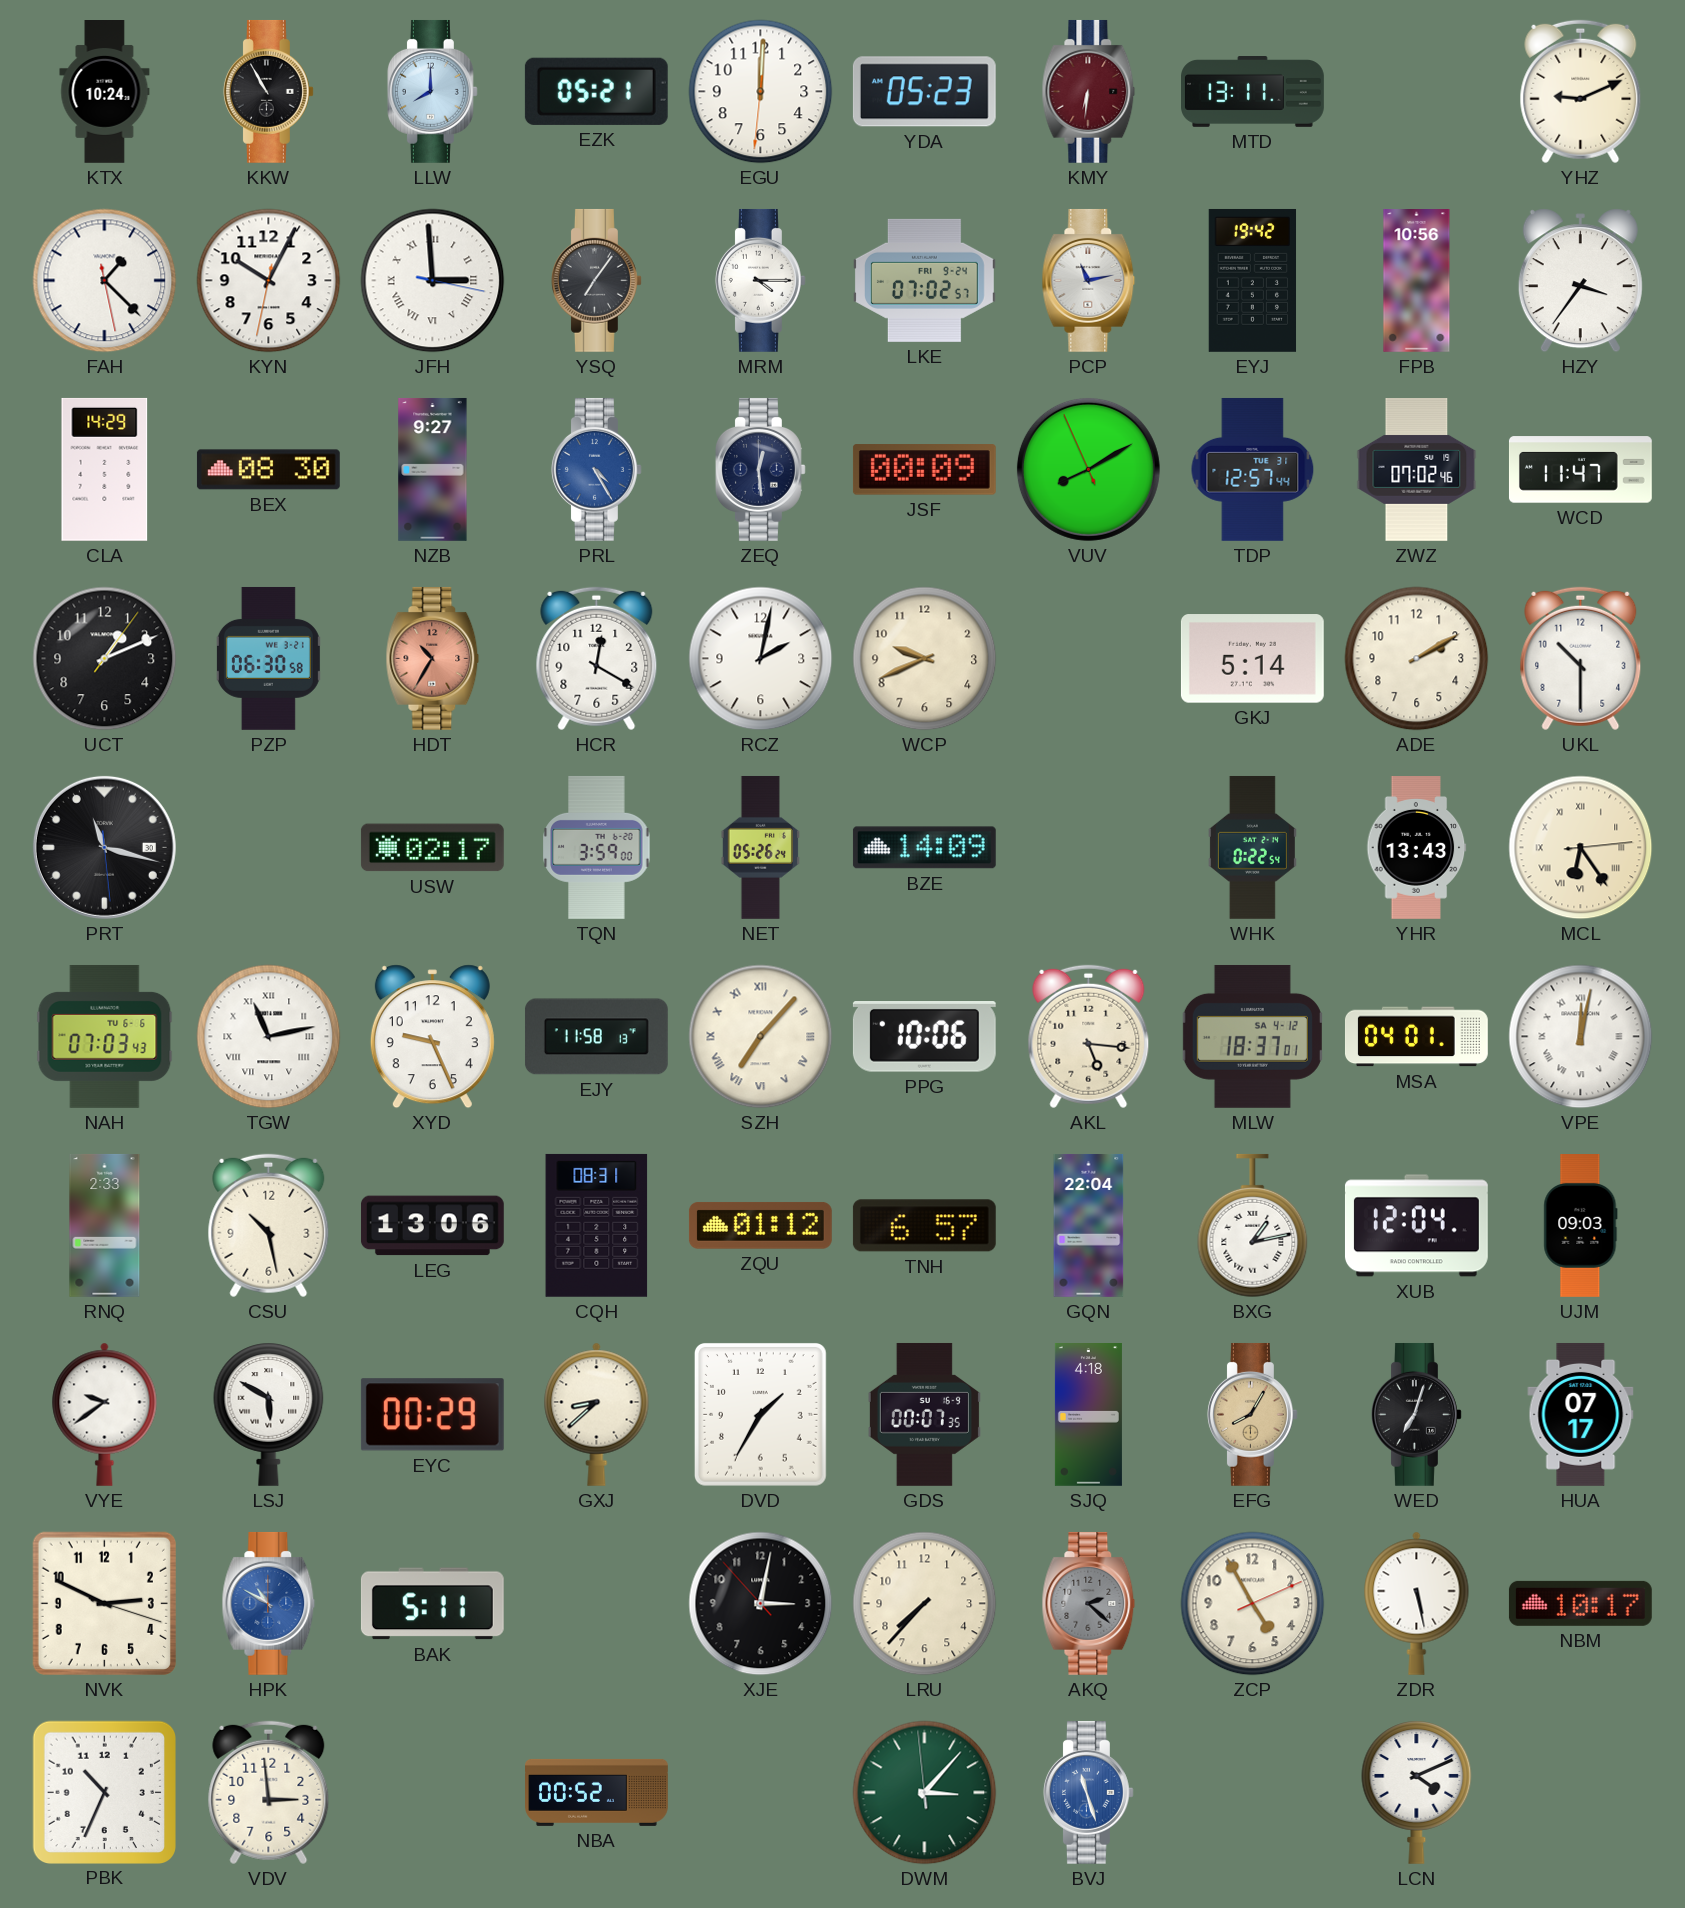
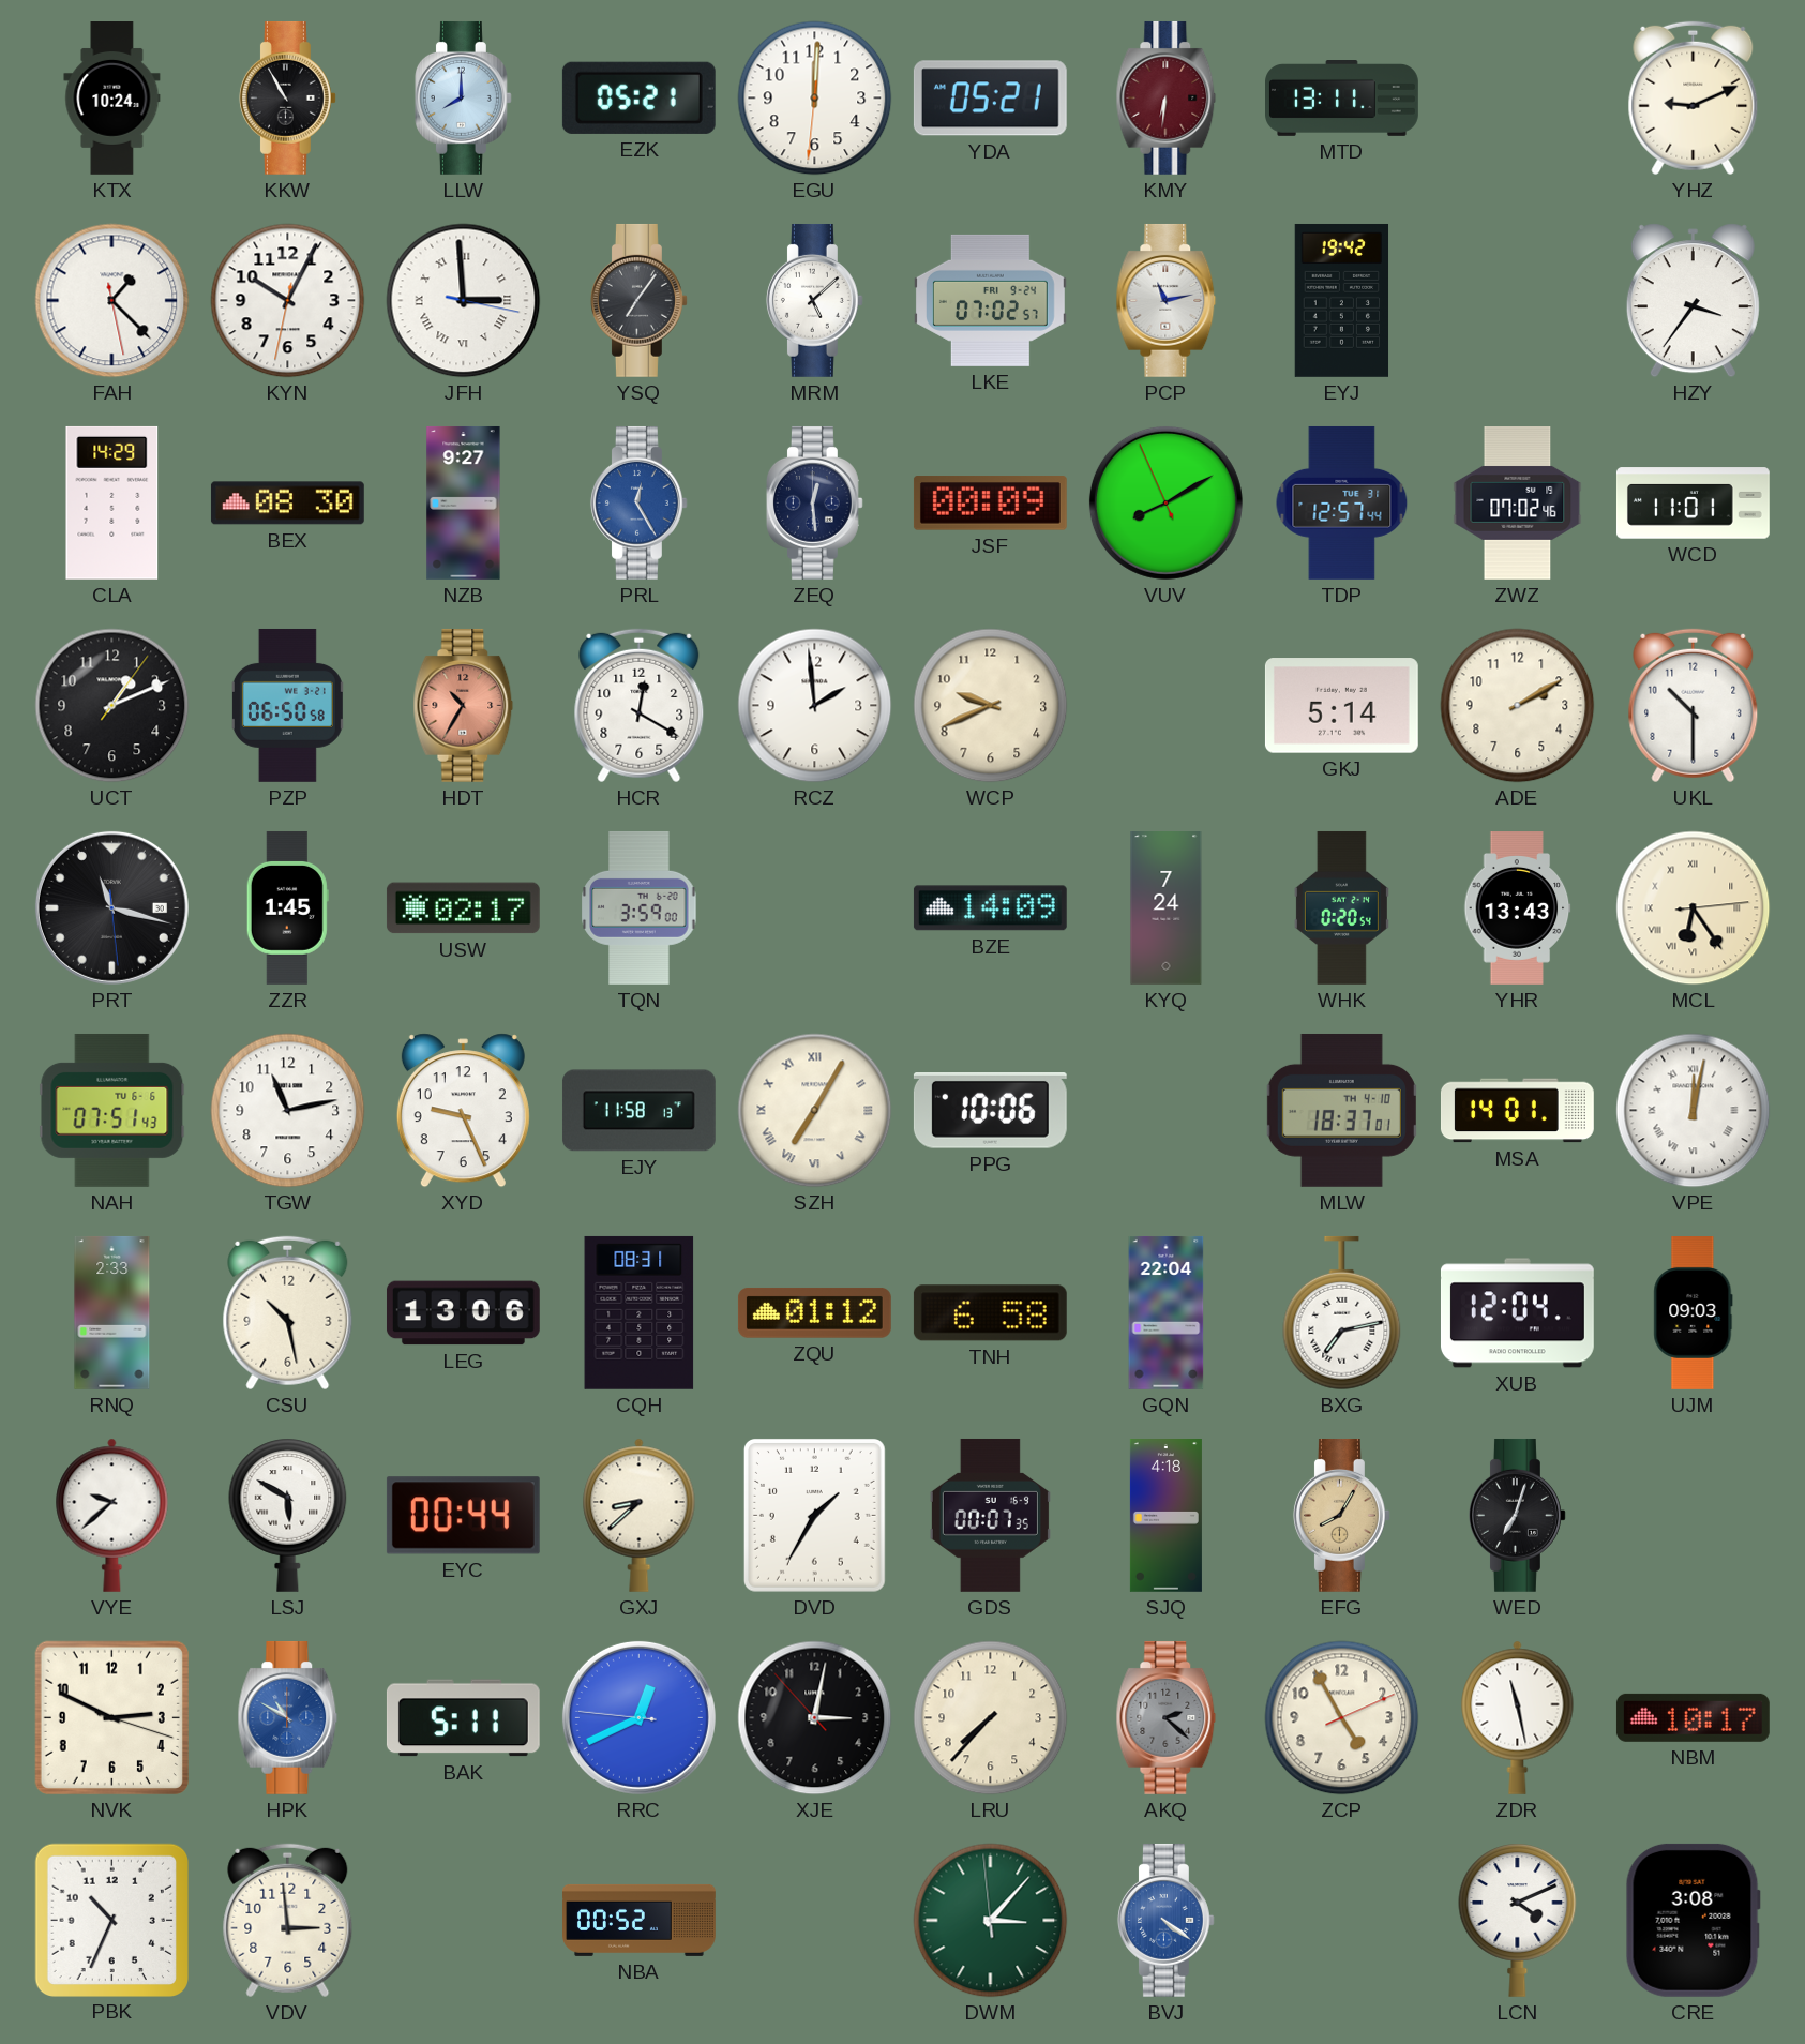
YDA: 05:23 -> 05:21
MRM: 4:15 -> 5:08
FPB: 10:56 -> none
PRL: 4:25 -> 12:25
WCD: 11:47 -> 11:01
PZP: 06:30 -> 06:50
RCZ: 2:02 -> 1:59
ZZR: none -> 1:45
NET: 05:26 -> none
KYQ: none -> 7:24
WHK: 0:22 -> 0:20
NAH: 07:03 -> 07:51
TGW numerals: Roman -> Arabic
SZH: 7:07 -> 7:05
AKL: 5:16 -> none
MLW date: SA 4-12 -> TH 4-10
MSA: 04:01 -> 14:01
TNH: 6:57 -> 6:58
BXG: 1:13 -> 7:13
VYE: 9:39 -> 9:38
EYC: 00:29 -> 00:44
HUA: 07:17 -> none
RRC: none -> 12:40
ZDR: 5:28 -> 11:28
BVJ: 11:27 -> 4:21
CRE: none -> 3:08
